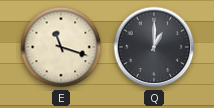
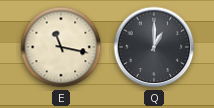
E: 11:18 -> 11:17
